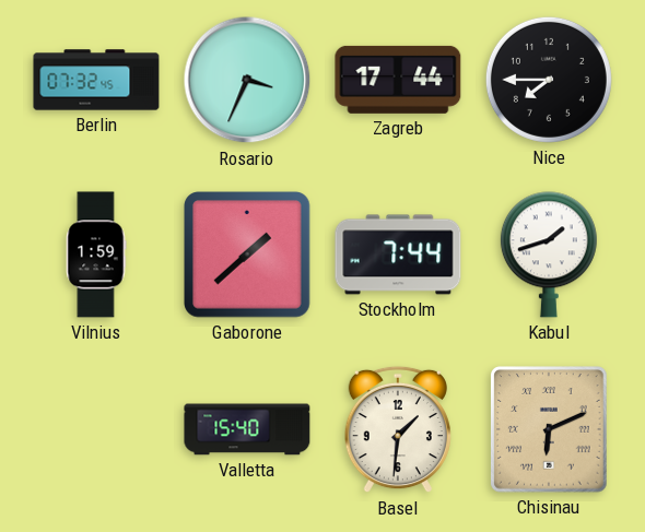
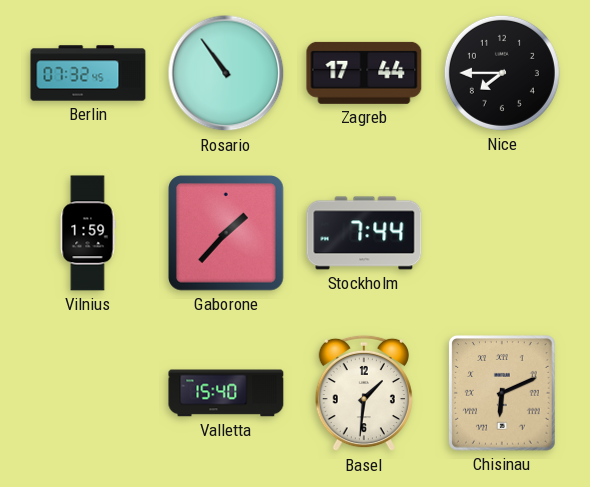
Rosario: 3:34 -> 10:54
Gaborone: 1:38 -> 1:37
Kabul: 1:42 -> none
